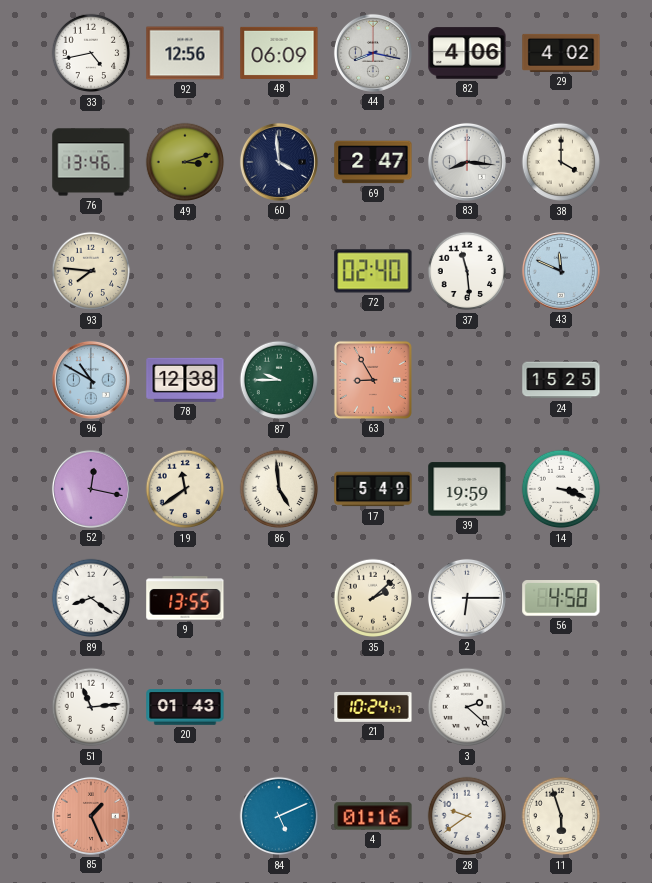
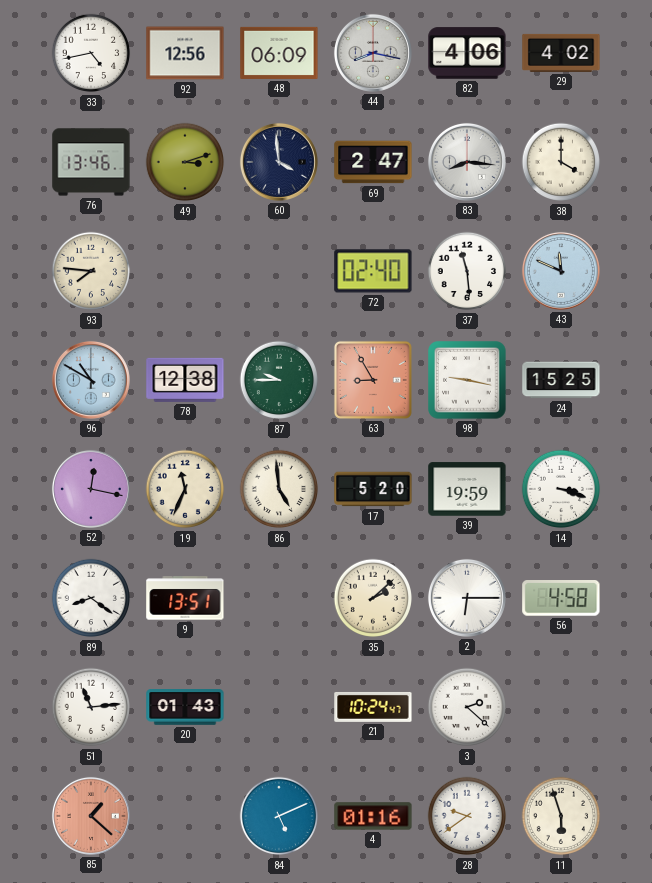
98: none -> 9:17
19: 11:39 -> 11:34
17: 5:49 -> 5:20
9: 13:55 -> 13:51
85: 1:26 -> 1:22
